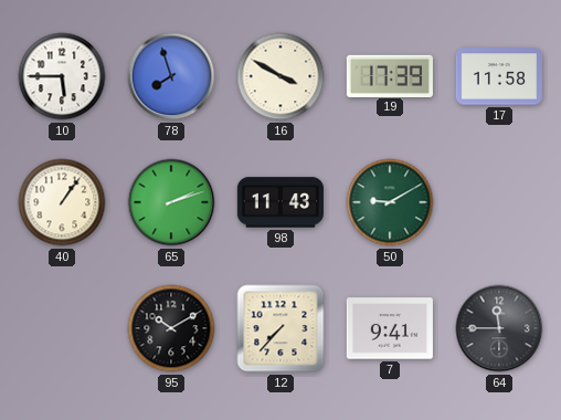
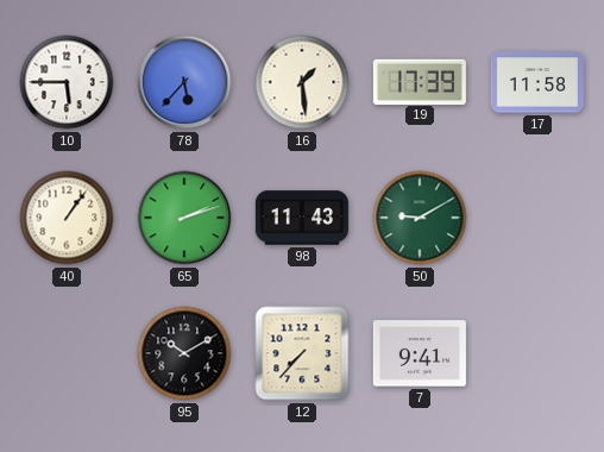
78: 7:57 -> 5:37
16: 3:50 -> 1:29
64: 11:45 -> none
